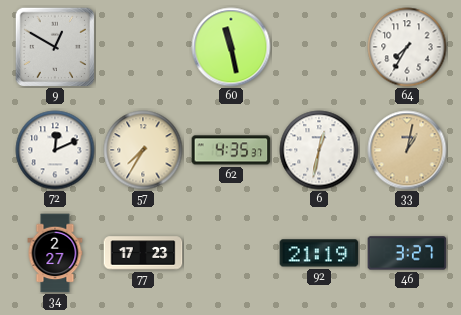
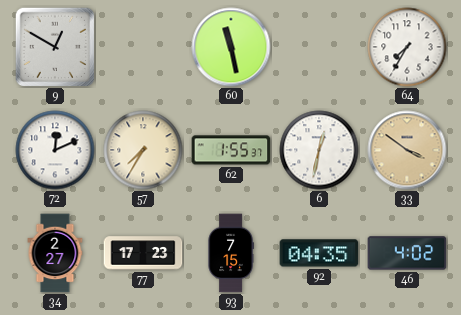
62: 4:35 -> 1:55
33: 1:02 -> 3:51
93: none -> 7:15
92: 21:19 -> 04:35
46: 3:27 -> 4:02
